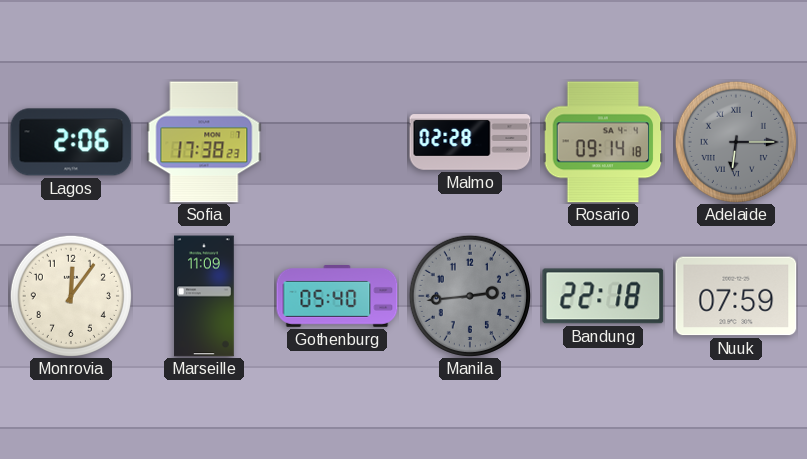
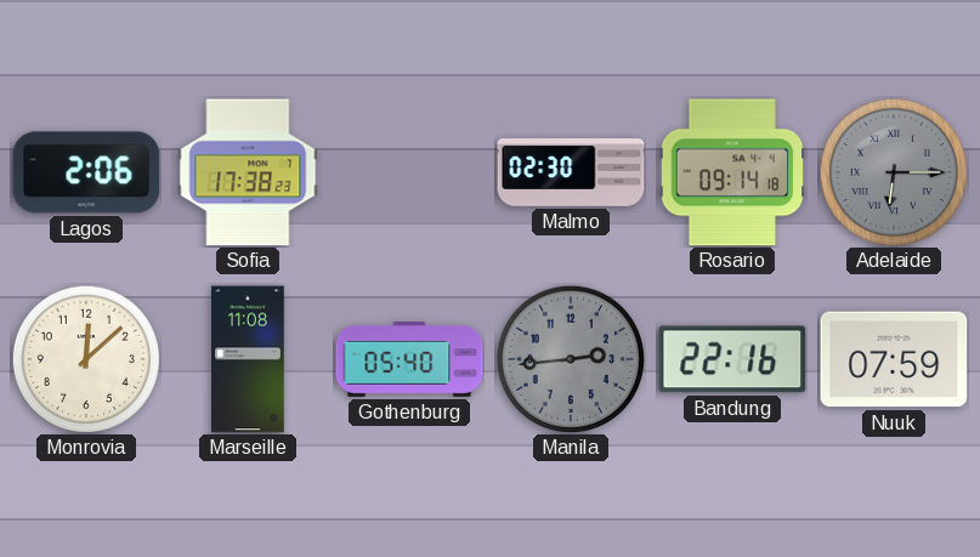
Malmo: 02:28 -> 02:30
Monrovia: 12:06 -> 12:08
Marseille: 11:09 -> 11:08
Bandung: 22:18 -> 22:16
